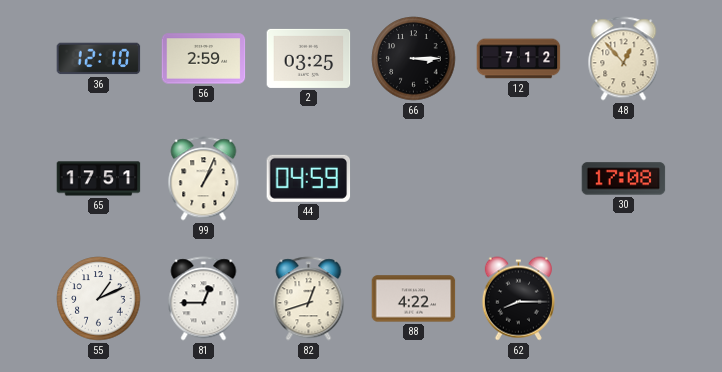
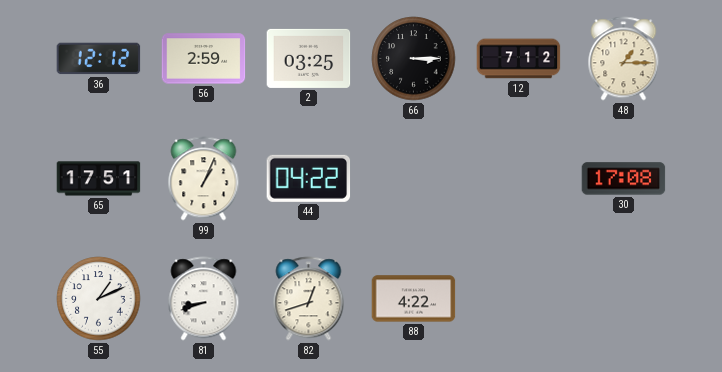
36: 12:10 -> 12:12
48: 12:53 -> 1:15
44: 04:59 -> 04:22
81: 12:45 -> 8:42
62: 8:15 -> none
